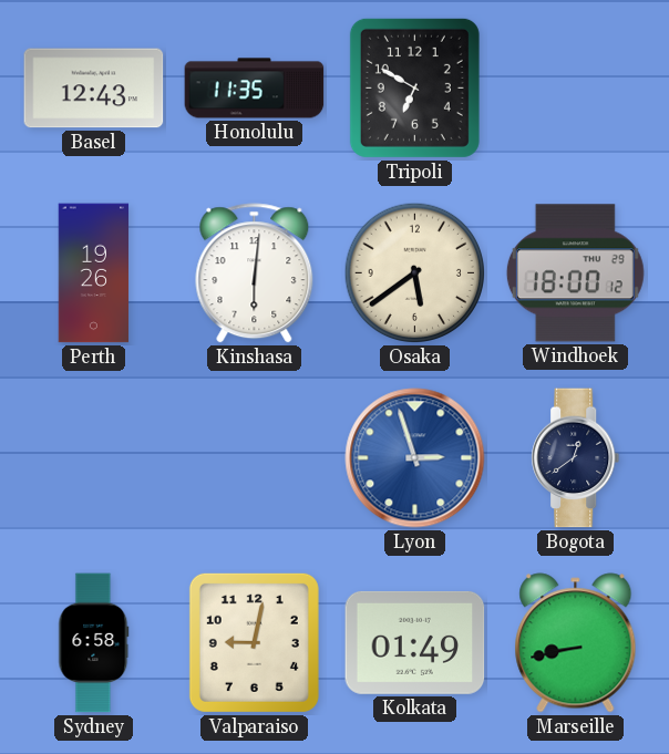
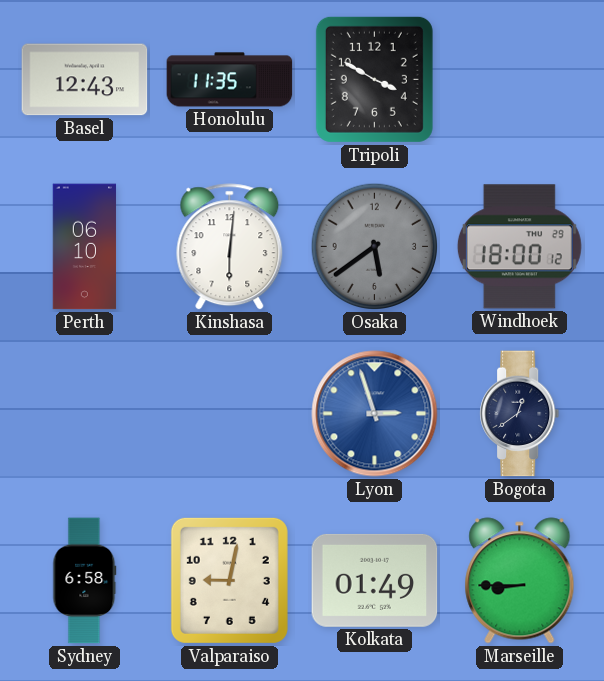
Tripoli: 6:50 -> 3:50
Perth: 19:26 -> 06:10
Osaka dial: cream -> grey
Marseille: 8:43 -> 8:45
